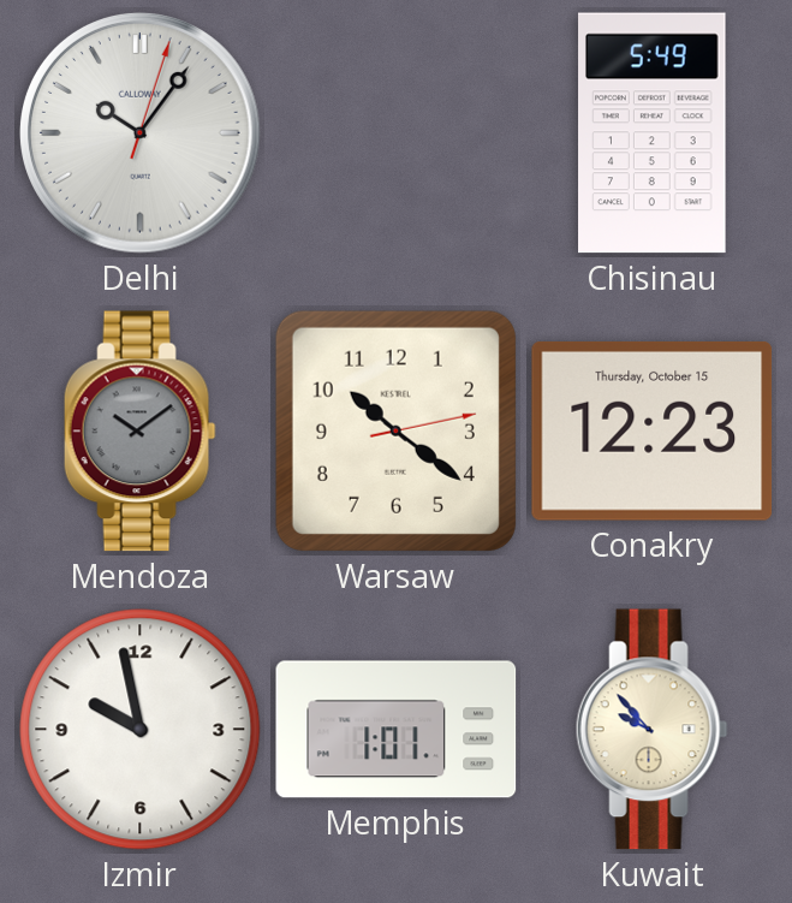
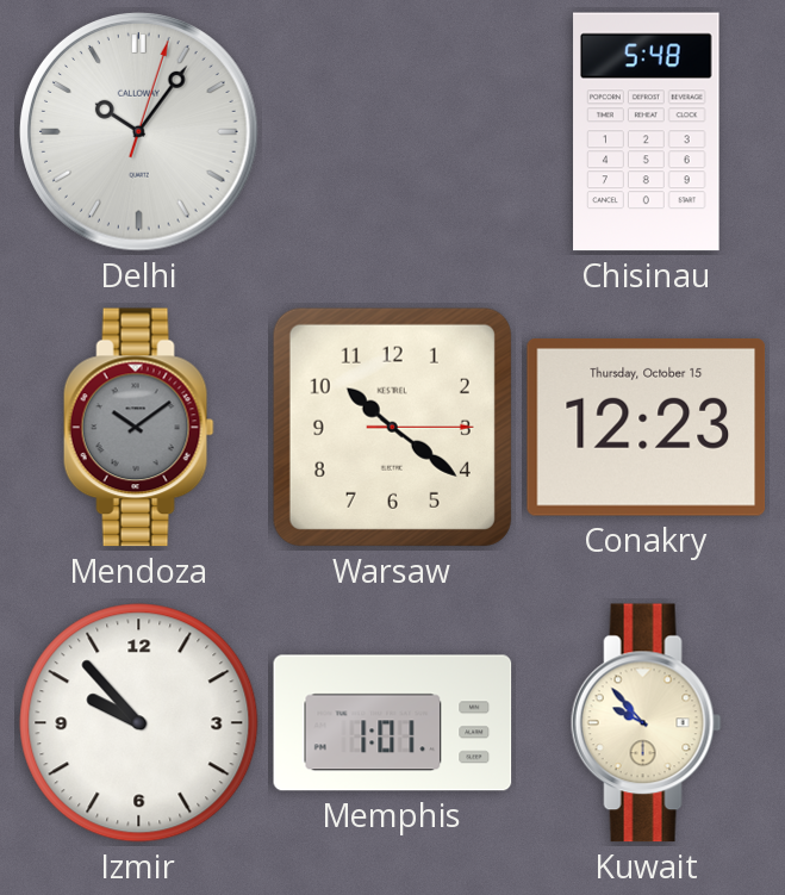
Chisinau: 5:49 -> 5:48
Warsaw: 10:21:13 -> 10:21:15
Izmir: 9:58 -> 9:53
